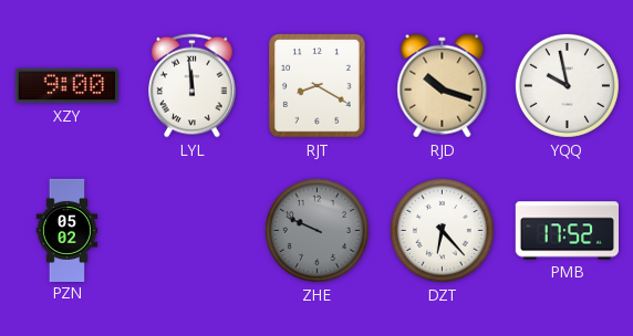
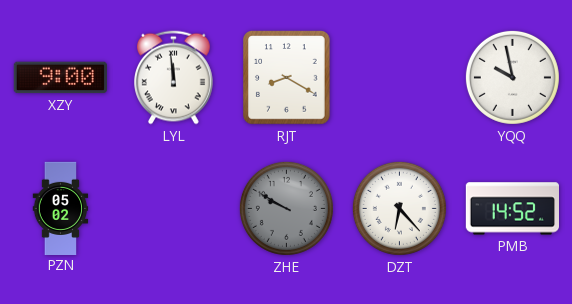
RJD: 10:18 -> none
ZHE: 9:49 -> 9:50
PMB: 17:52 -> 14:52
